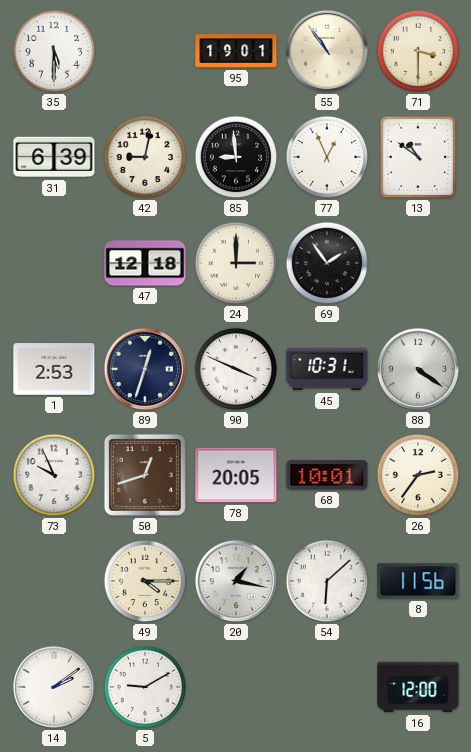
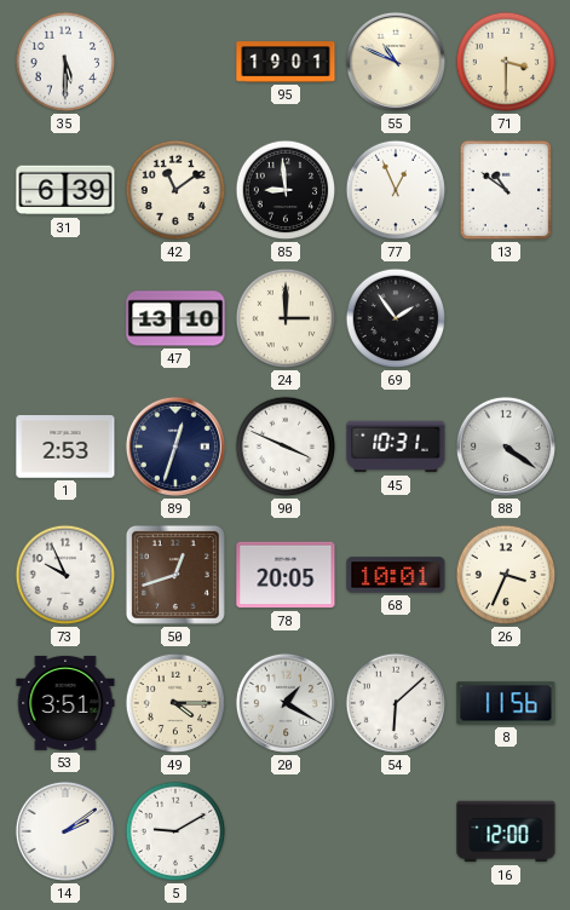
55: 10:54 -> 10:49
42: 9:02 -> 11:09
47: 12:18 -> 13:10
26: 2:36 -> 3:34
53: none -> 3:51
20: 1:17 -> 1:20
